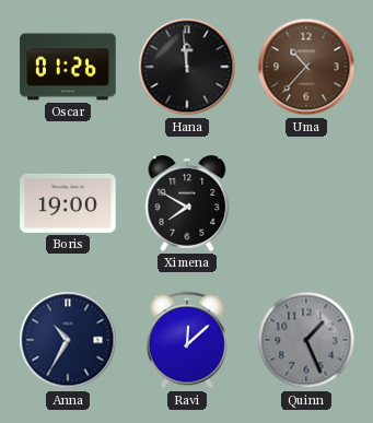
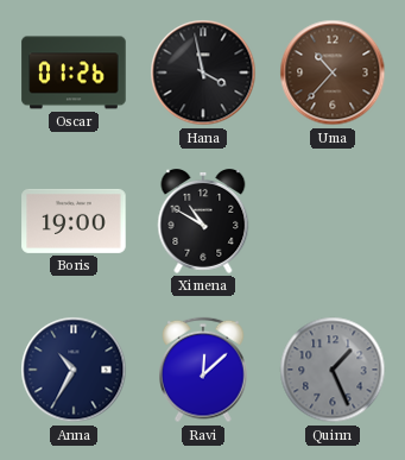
Hana: 11:59 -> 3:58
Ximena: 7:50 -> 10:50
